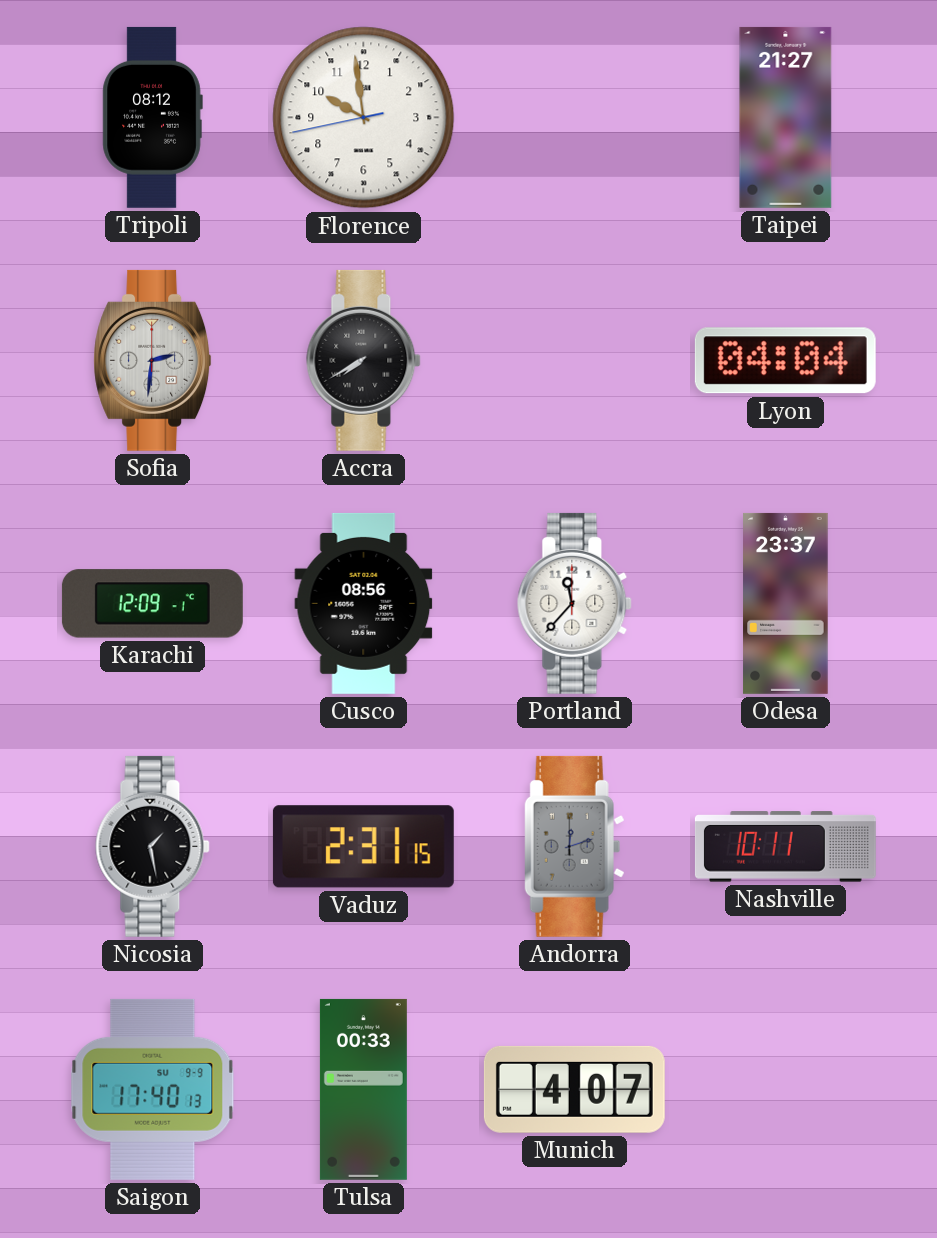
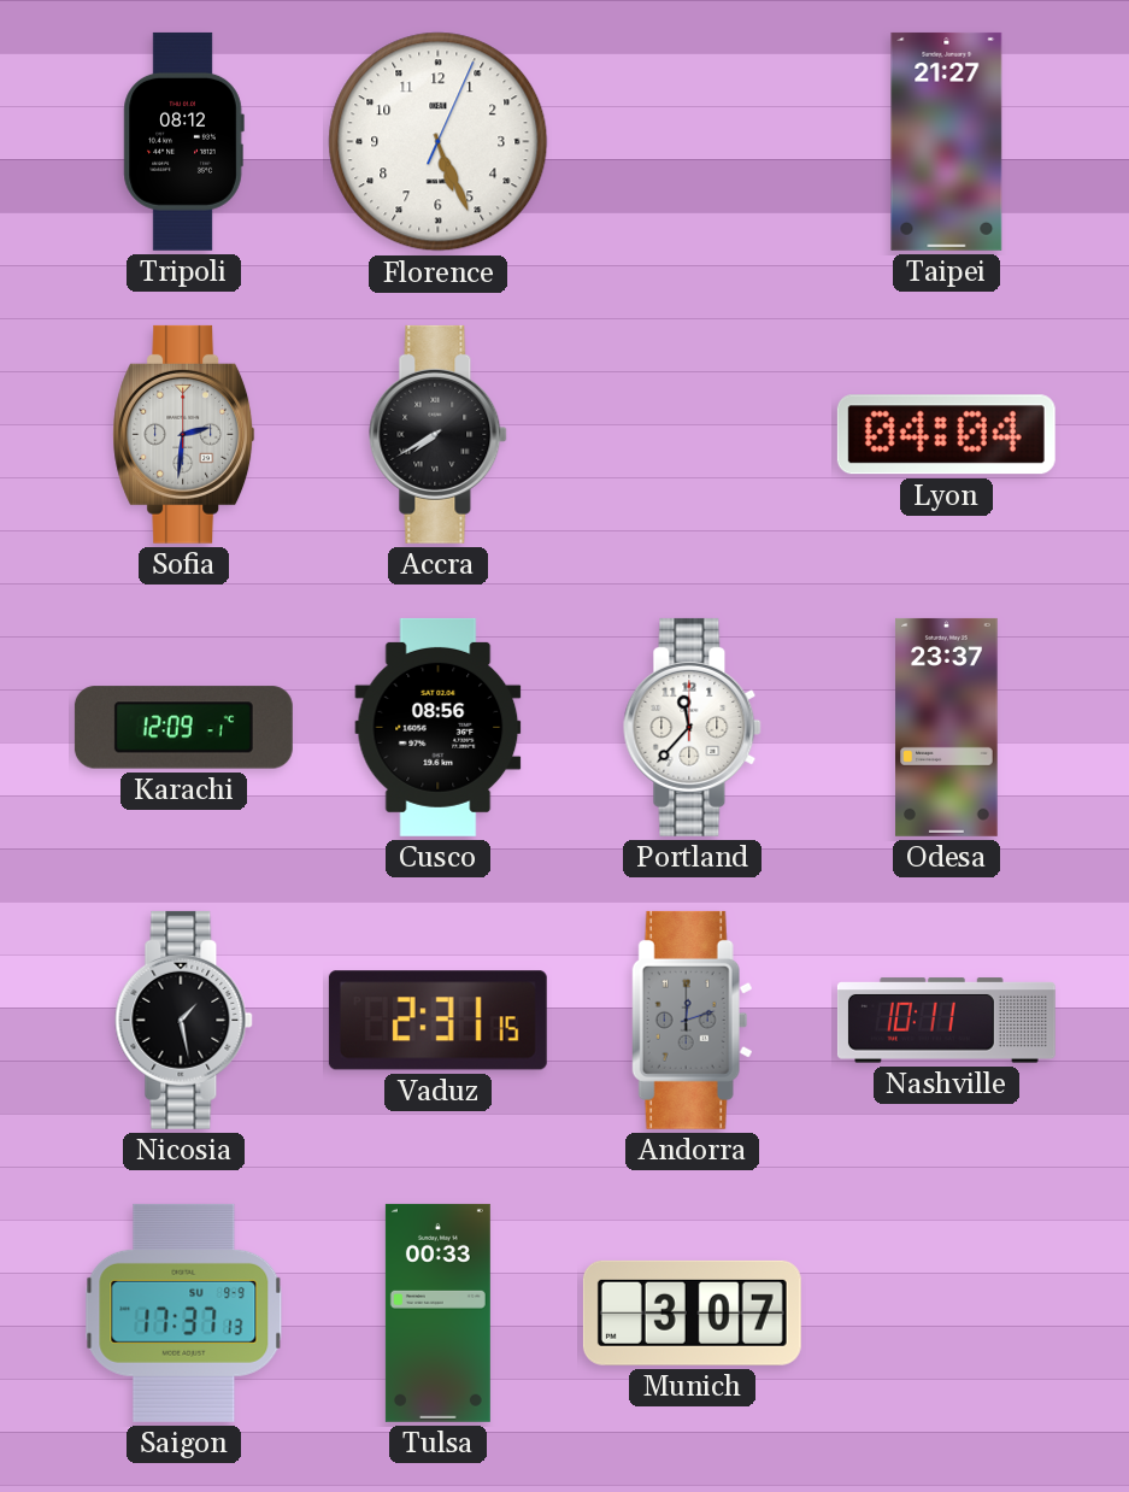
Florence: 9:58 -> 5:26
Saigon: 17:40 -> 17:37
Munich: 4:07 -> 3:07
